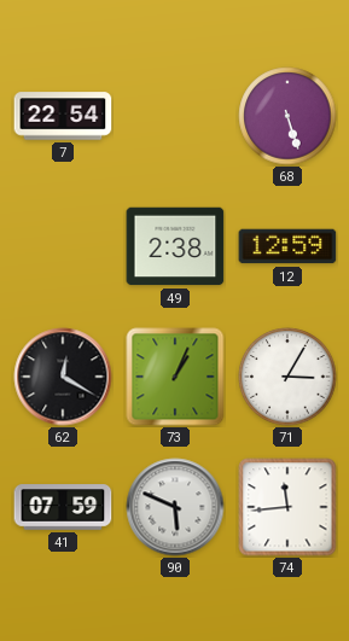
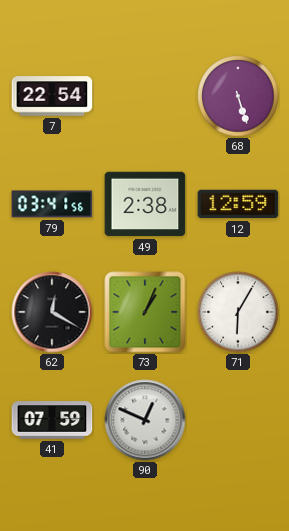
79: none -> 03:41
71: 3:05 -> 6:05
90: 5:49 -> 12:49
74: 11:44 -> none
